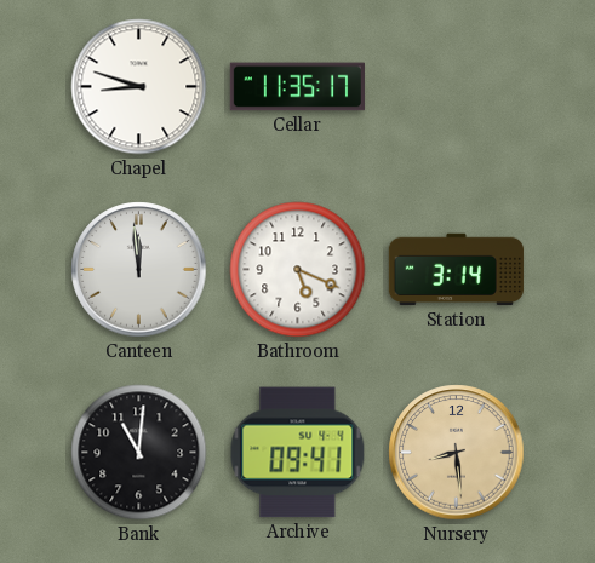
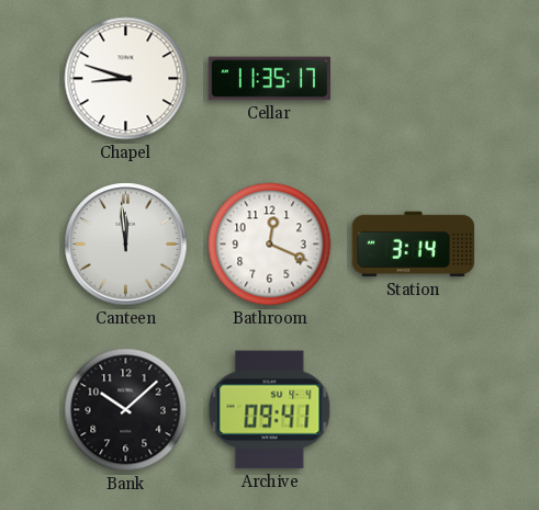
Bathroom: 5:19 -> 12:19
Bank: 11:01 -> 10:08
Nursery: 8:29 -> none
